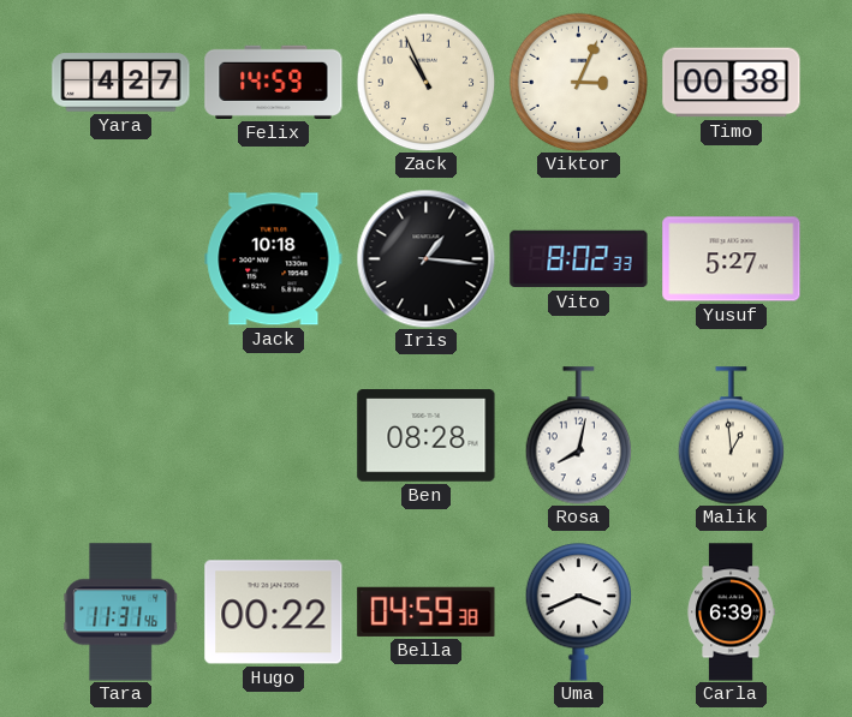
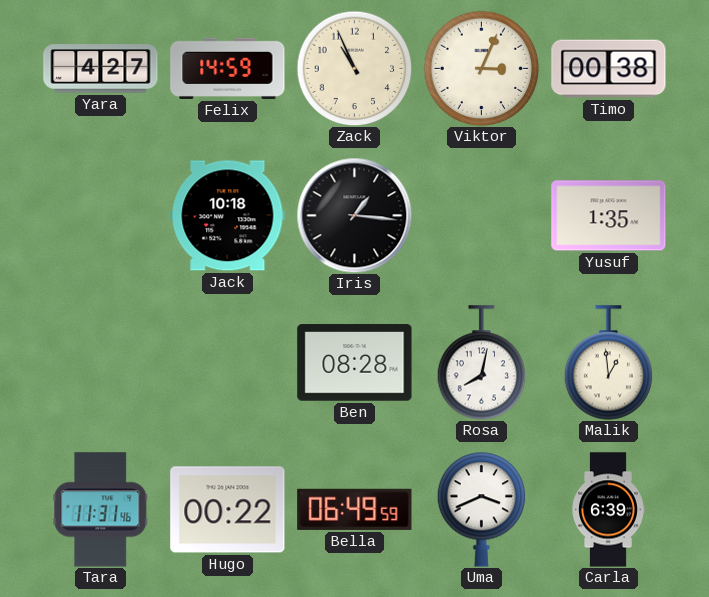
Vito: 8:02 -> none
Yusuf: 5:27 -> 1:35
Bella: 04:59 -> 06:49
